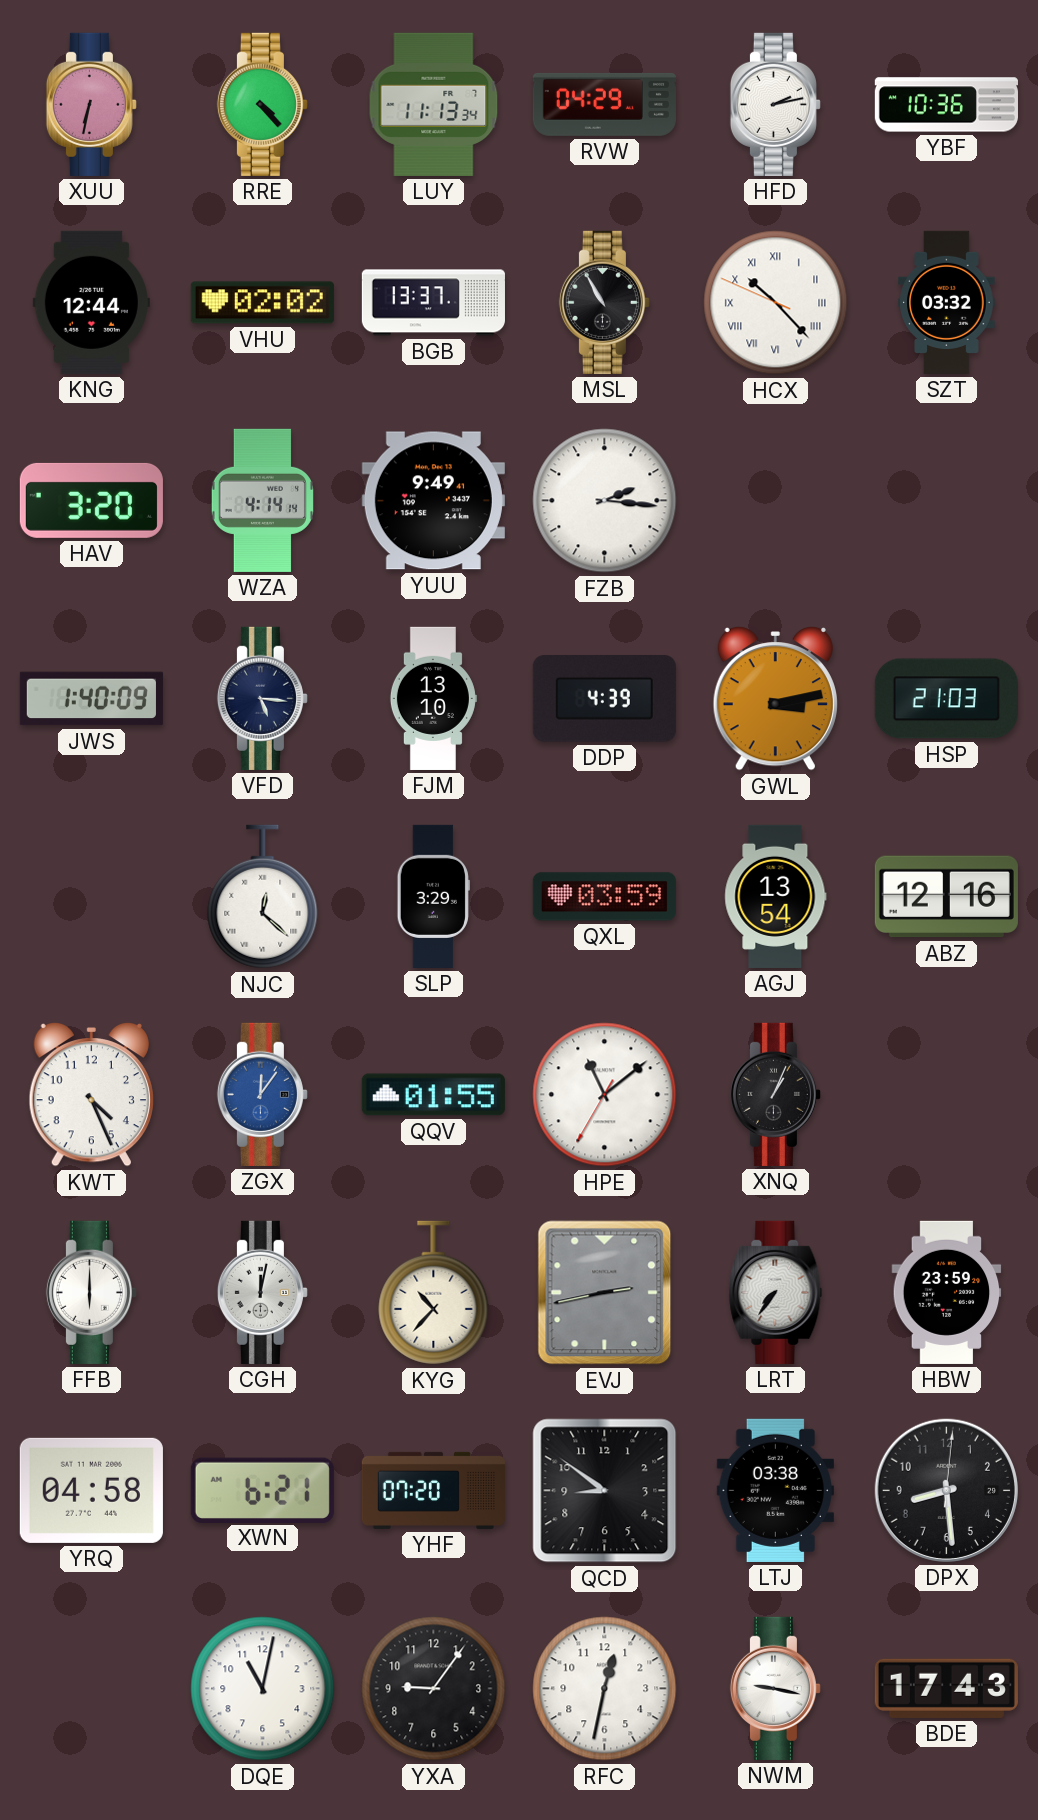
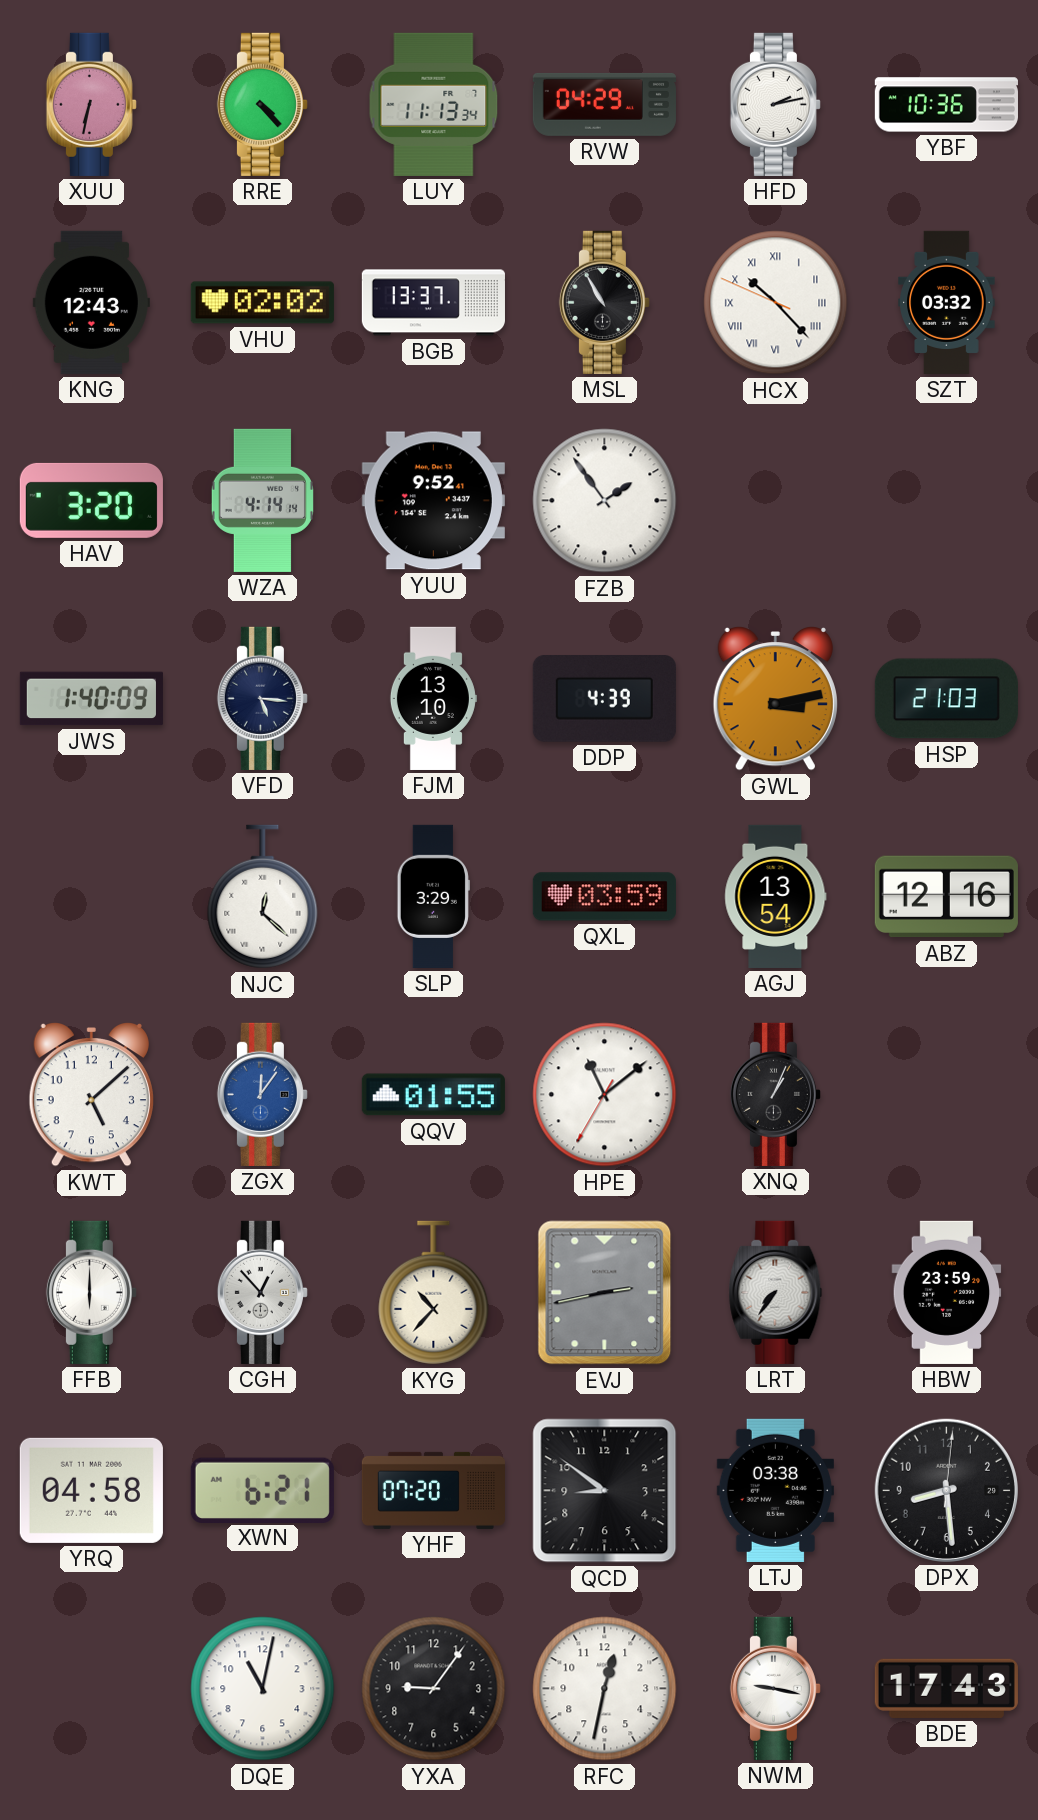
KNG: 12:44 -> 12:43
YUU: 9:49 -> 9:52
FZB: 2:16 -> 1:54
KWT: 4:26 -> 5:08
CGH: 12:02 -> 12:53
